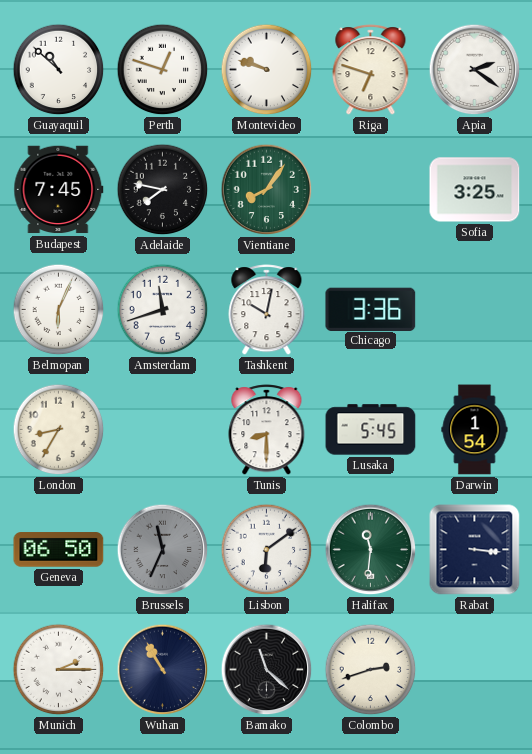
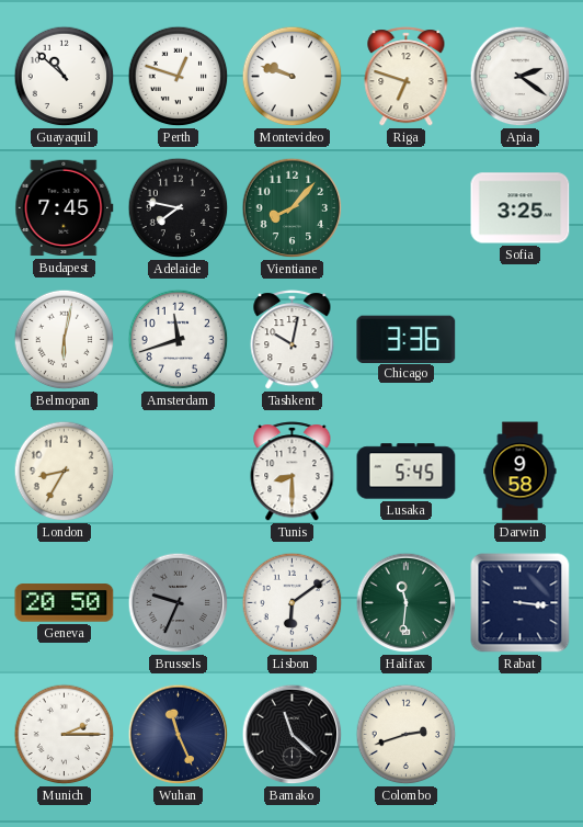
Vientiane: 8:06 -> 8:07
Belmopan: 6:04 -> 6:02
Darwin: 1:54 -> 9:58
Geneva: 06:50 -> 20:50
Brussels: 11:34 -> 9:34
Wuhan: 10:55 -> 11:26
